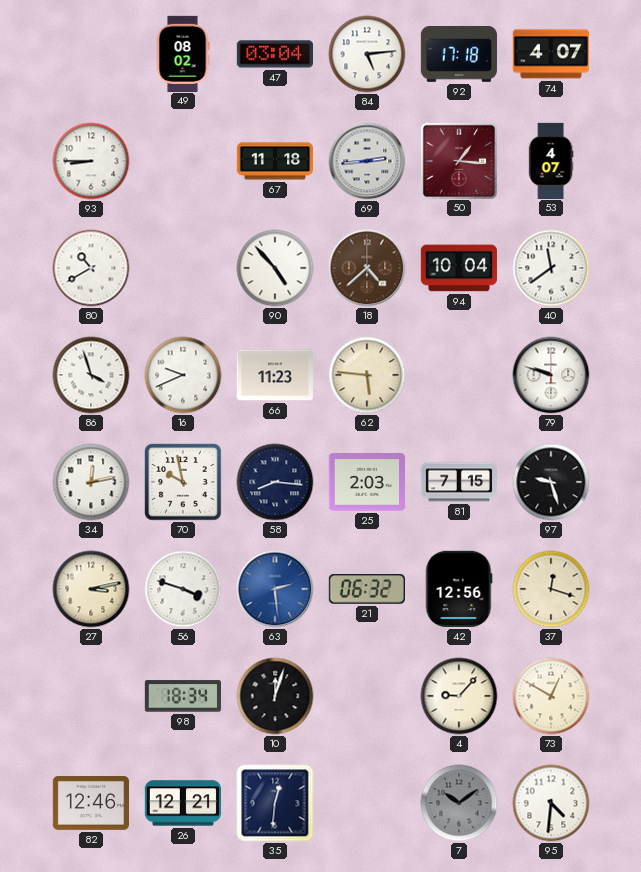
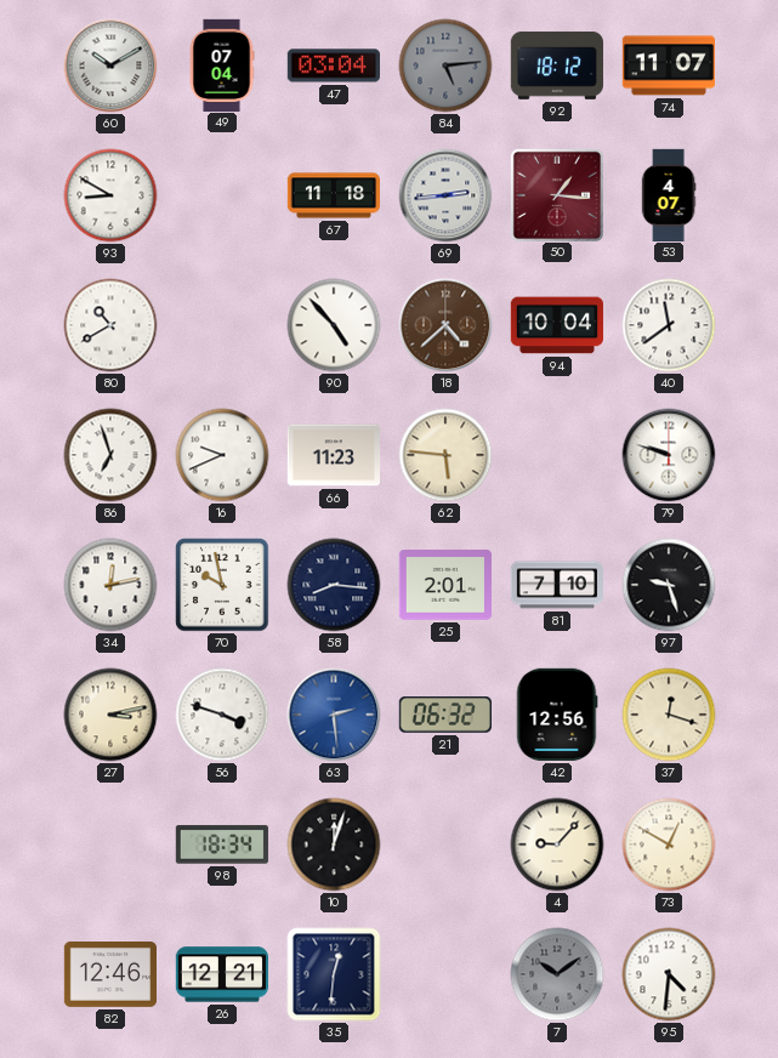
60: none -> 10:10
49: 08:02 -> 07:04
84 dial: white -> grey
92: 17:18 -> 18:12
74: 4:07 -> 11:07
93: 8:45 -> 8:50
86: 3:57 -> 6:57
25: 2:03 -> 2:01
81: 7:15 -> 7:10
